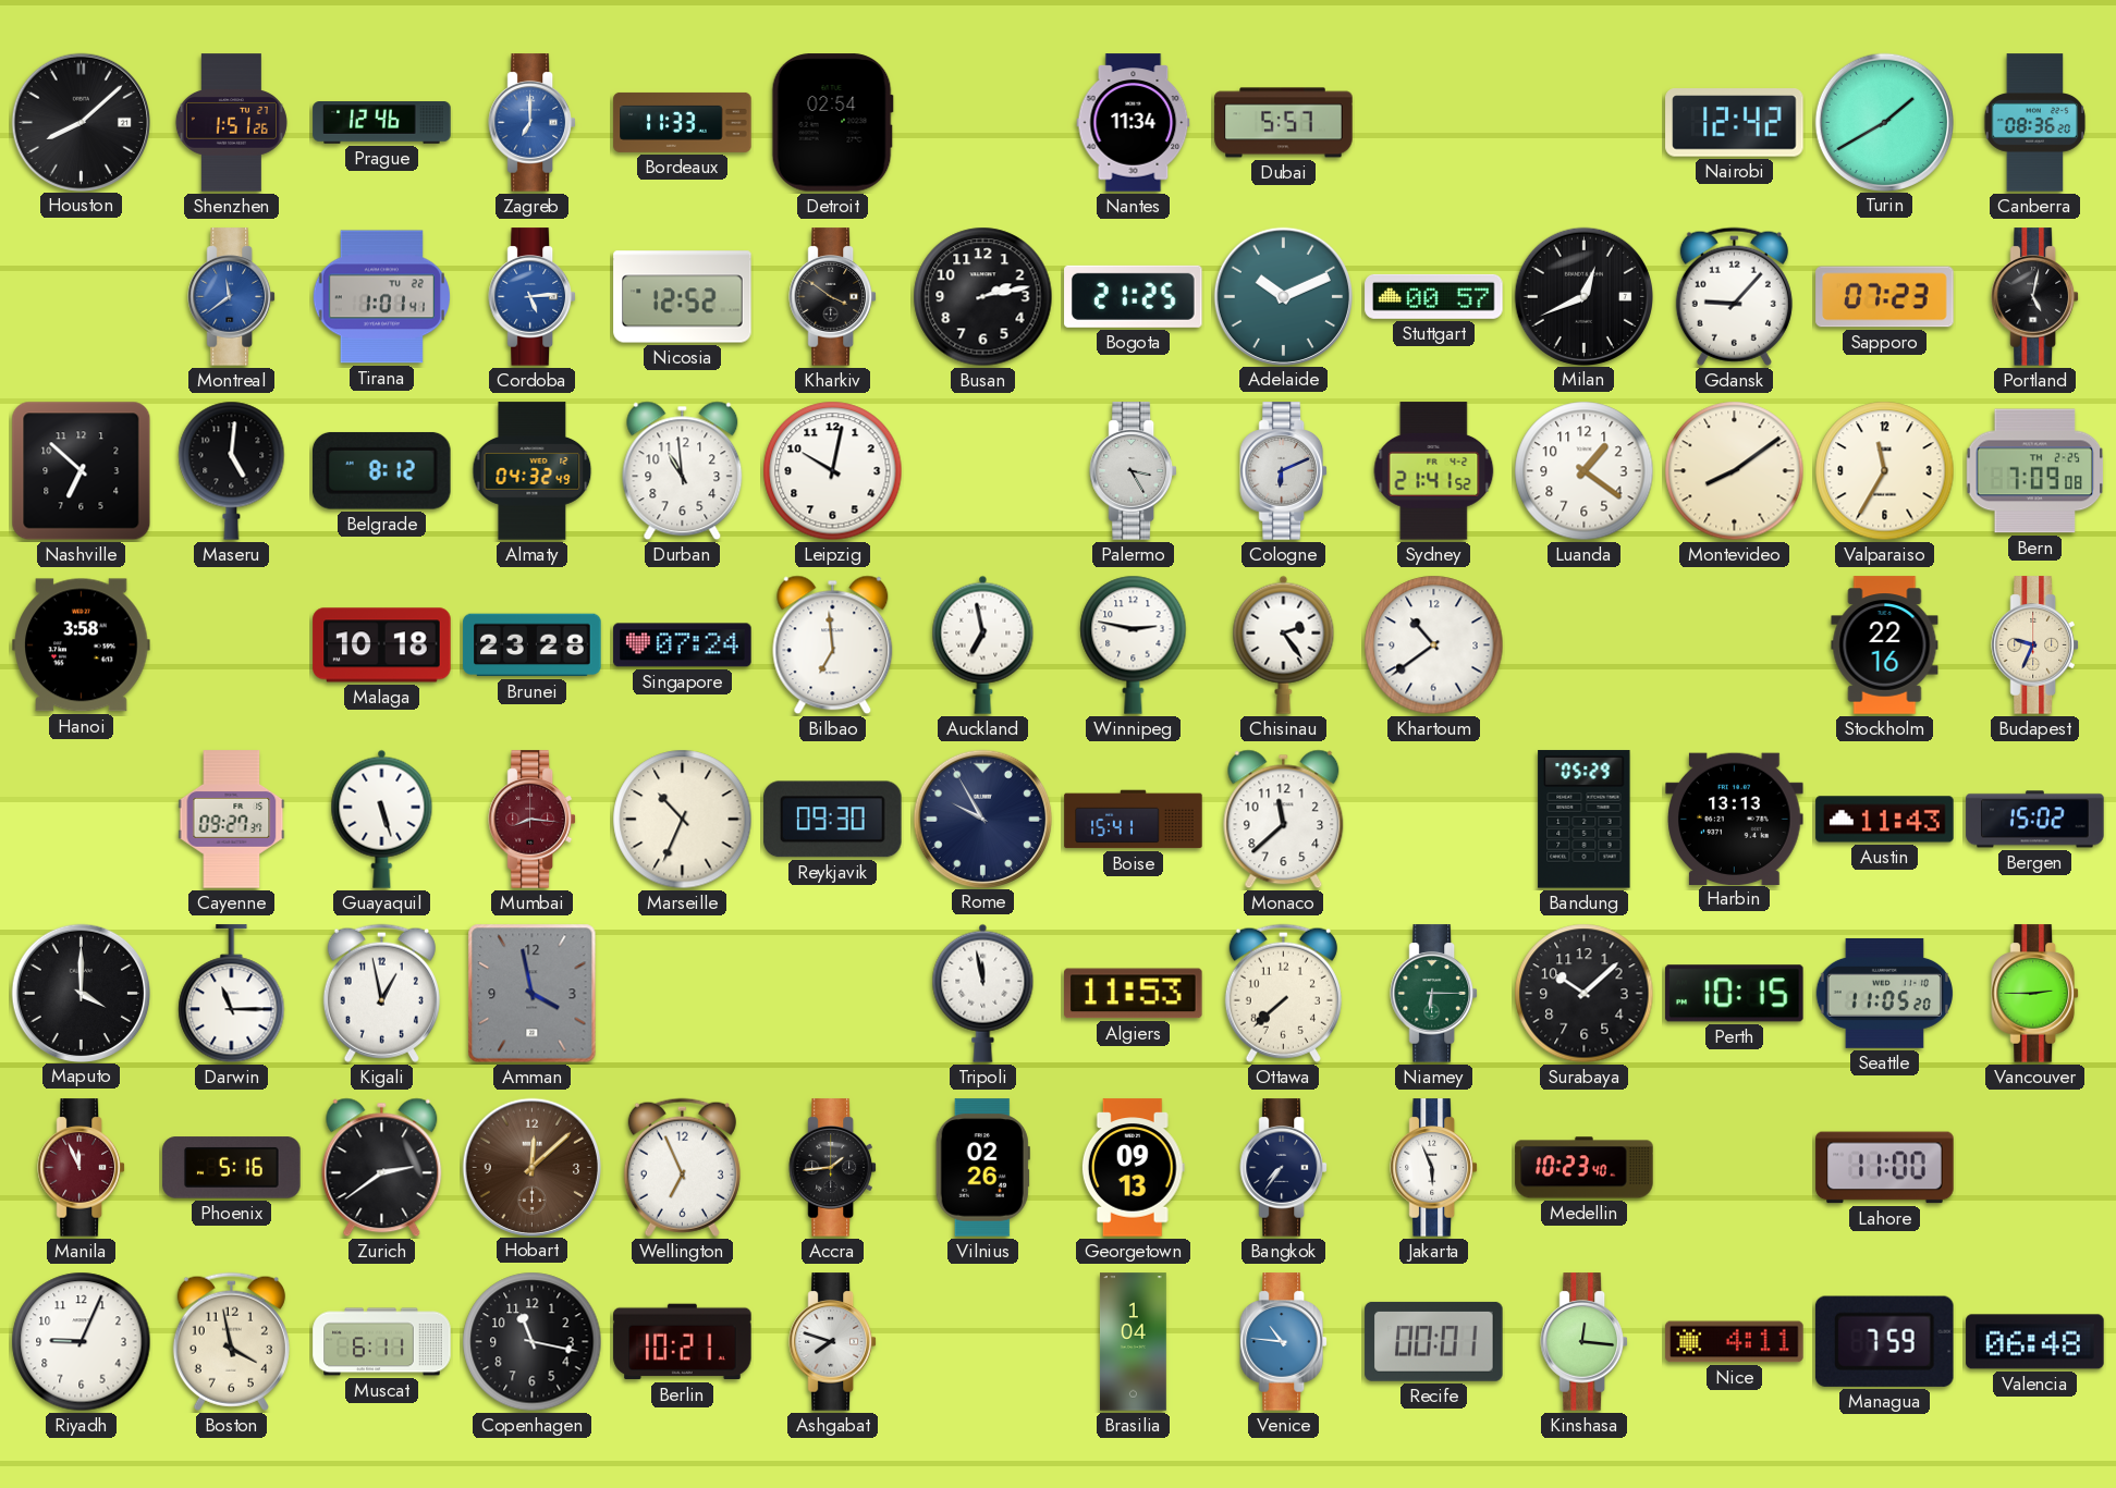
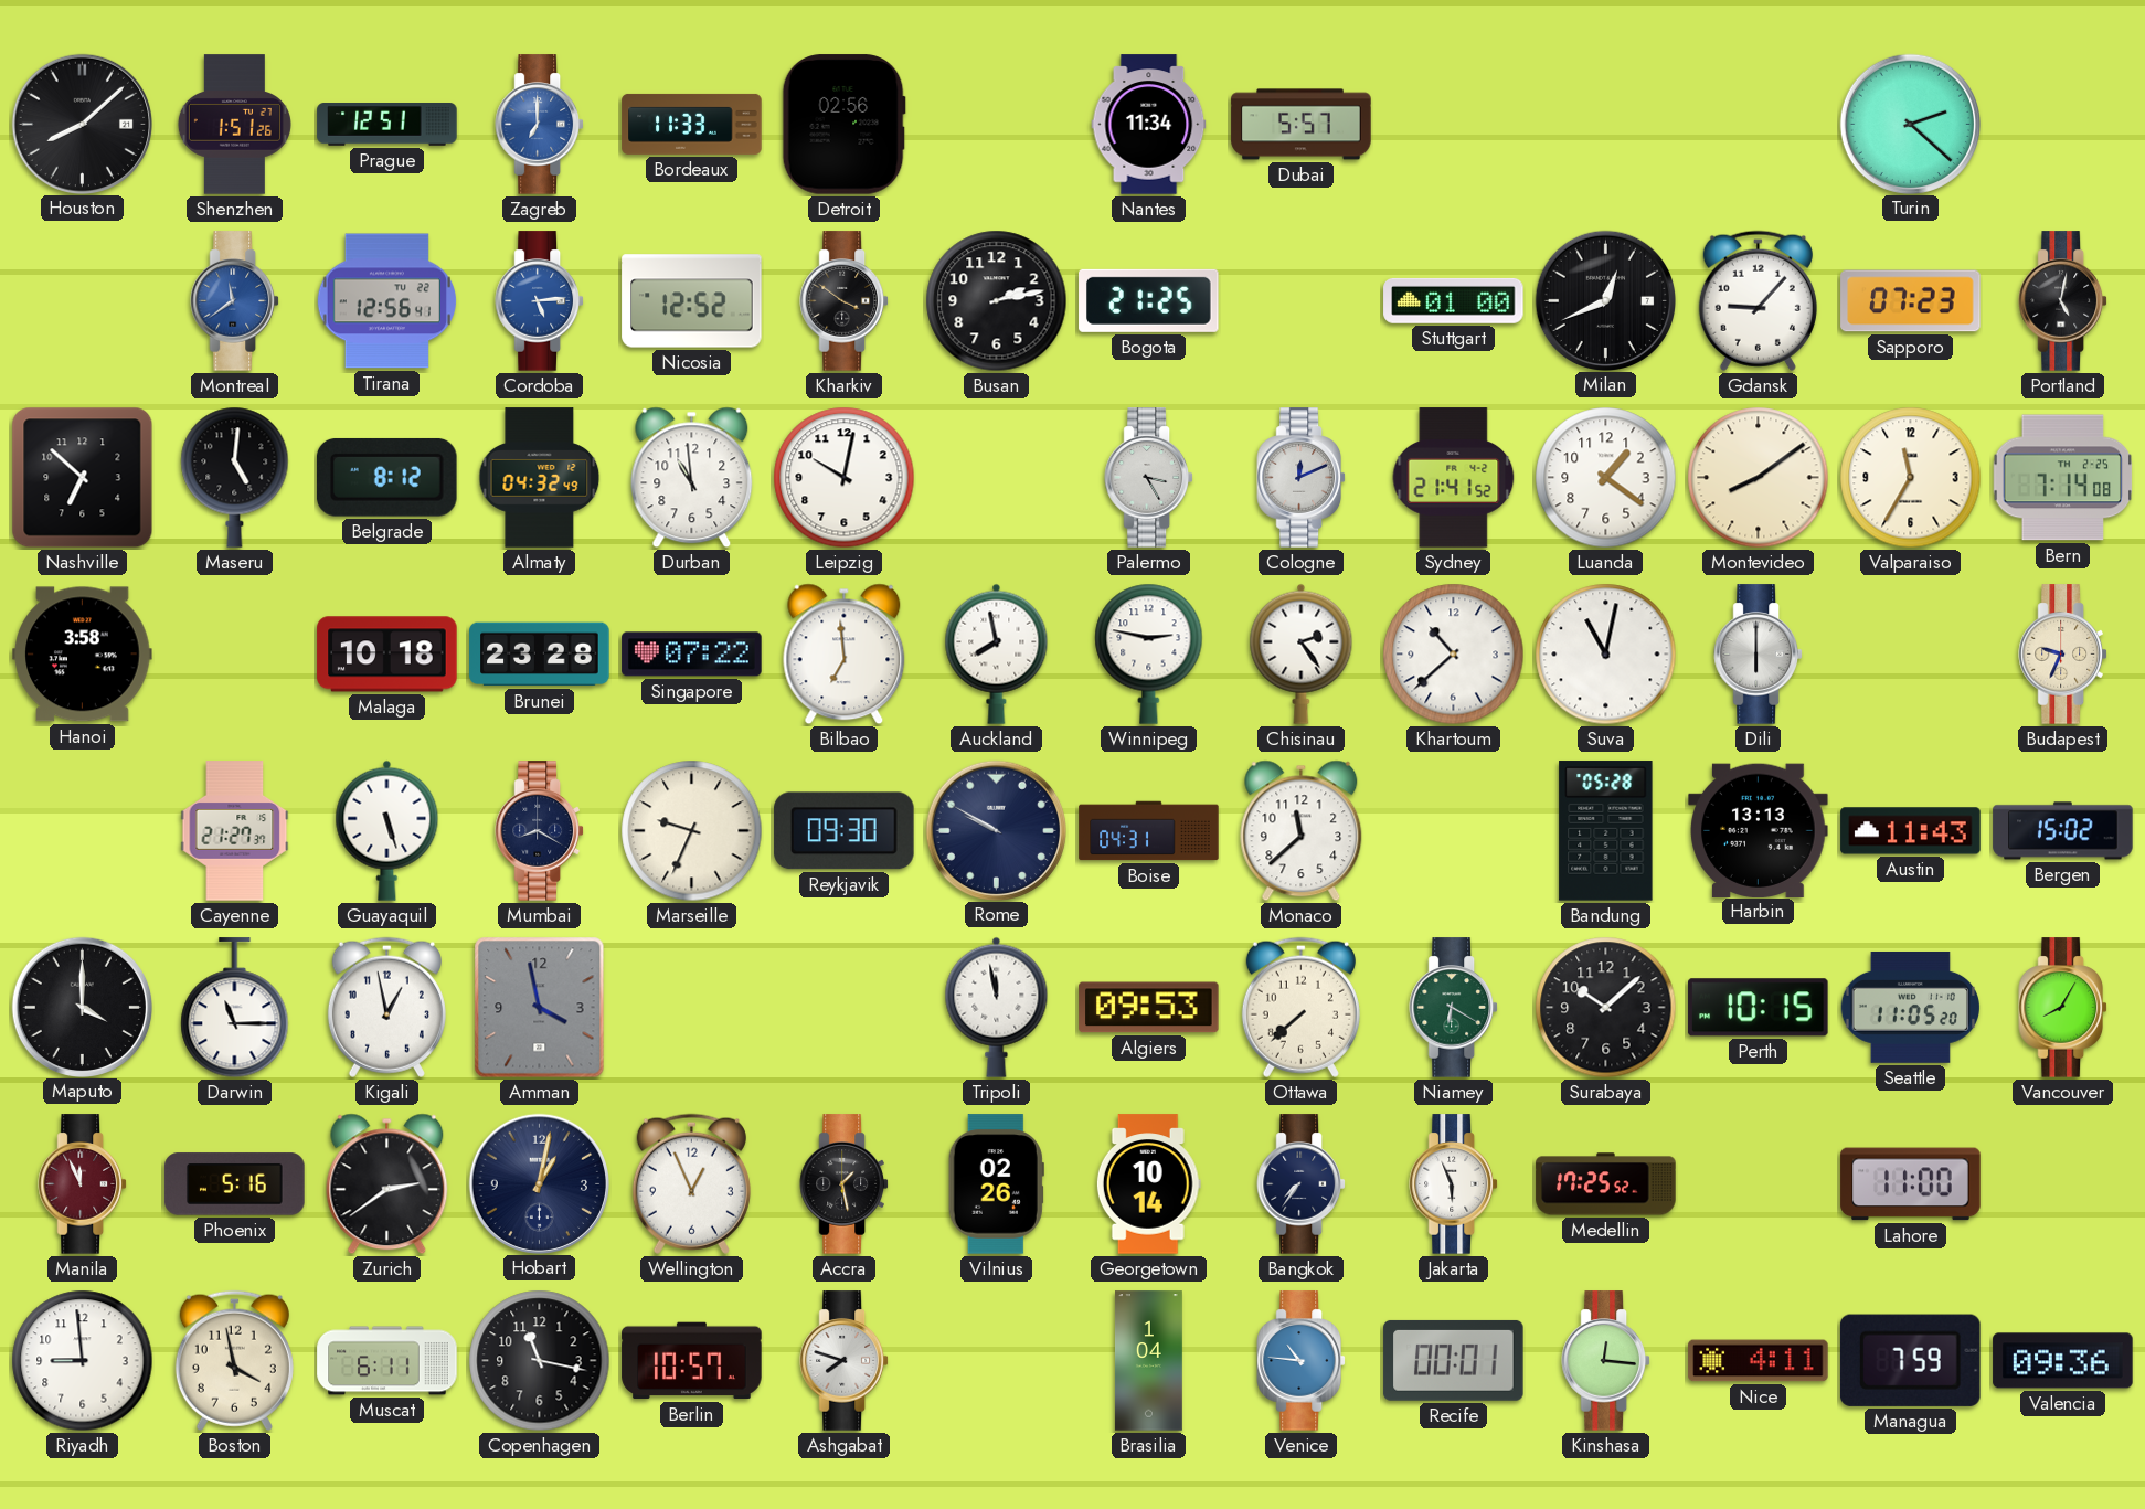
Prague: 12:46 -> 12:51
Detroit: 02:54 -> 02:56
Nairobi: 12:42 -> none
Turin: 1:40 -> 2:22
Canberra: 08:36 -> none
Tirana: 1:01 -> 12:56
Adelaide: 10:11 -> none
Stuttgart: 00:57 -> 01:00
Cologne: 6:11 -> 12:11
Bern: 7:09 -> 7:14
Singapore: 07:24 -> 07:22
Auckland: 6:58 -> 7:58
Khartoum: 10:39 -> 10:38
Suva: none -> 11:02
Dili: none -> 6:00
Stockholm: 22:16 -> none
Cayenne: 09:27 -> 21:27
Mumbai: 8:16 -> 8:20
Mumbai dial: burgundy -> navy
Marseille: 10:34 -> 9:34
Rome: 9:55 -> 9:50
Boise: 15:41 -> 04:31
Bandung: 05:29 -> 05:28
Algiers: 11:53 -> 09:53
Niamey: 6:15 -> 6:20
Vancouver: 2:45 -> 8:05
Hobart: 12:08 -> 1:02
Hobart dial: brown -> navy
Wellington: 6:56 -> 12:56
Accra: 1:44 -> 1:28
Georgetown: 09:13 -> 10:14
Medellin: 10:23 -> 17:25
Riyadh: 9:04 -> 8:59
Berlin: 10:21 -> 10:57
Valencia: 06:48 -> 09:36
